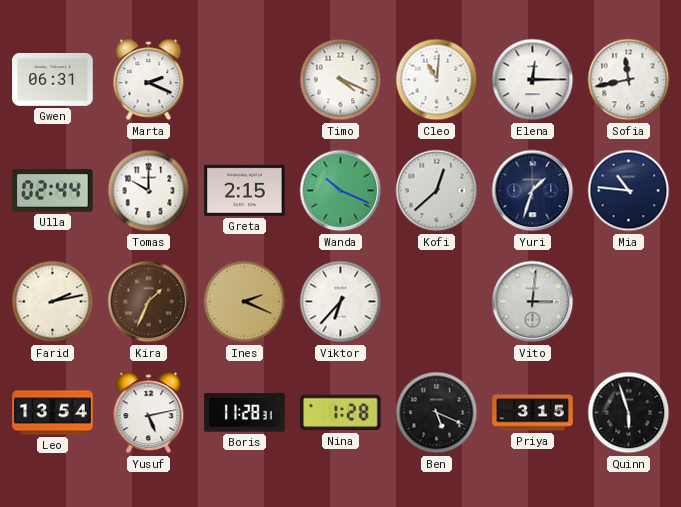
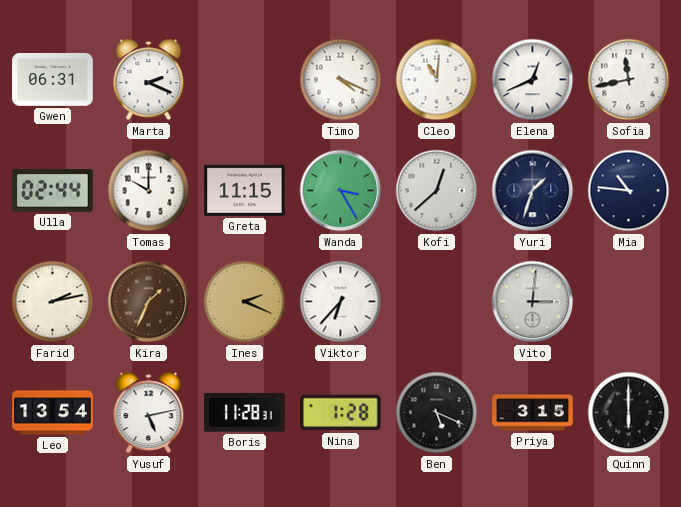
Elena: 12:15 -> 12:41
Greta: 2:15 -> 11:15
Wanda: 10:19 -> 3:25
Quinn: 5:57 -> 6:00
